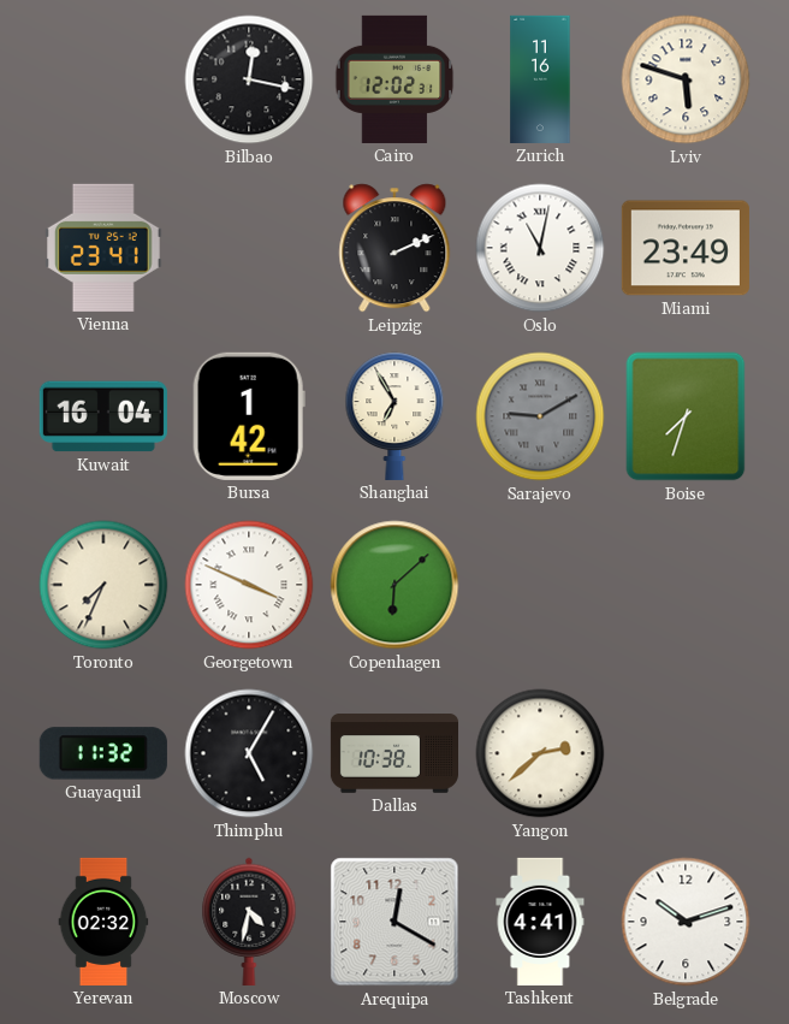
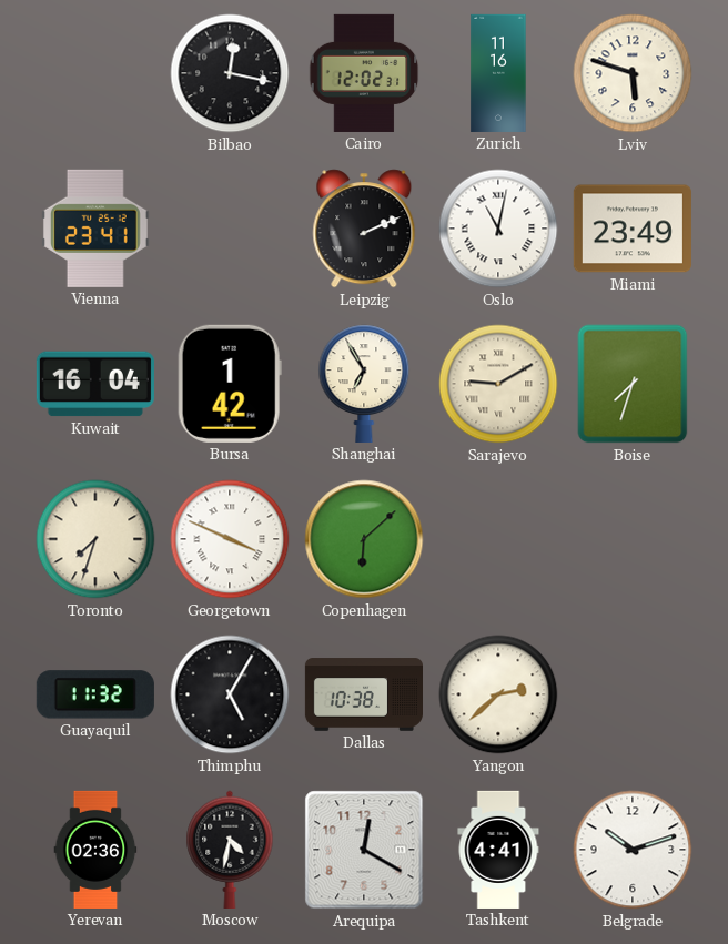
Sarajevo dial: grey -> cream
Toronto: 7:34 -> 7:33
Yerevan: 02:32 -> 02:36
